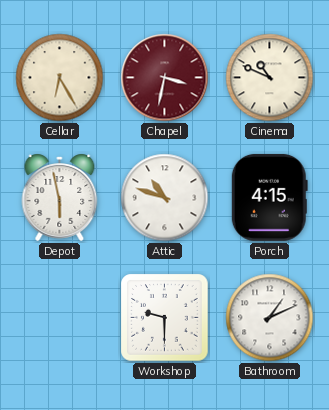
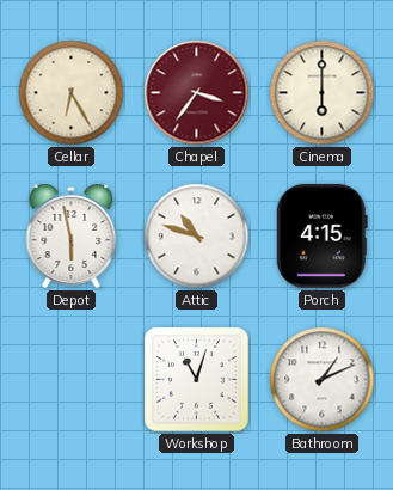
Chapel: 3:32 -> 3:36
Cinema: 10:49 -> 6:00
Workshop: 9:30 -> 11:03
